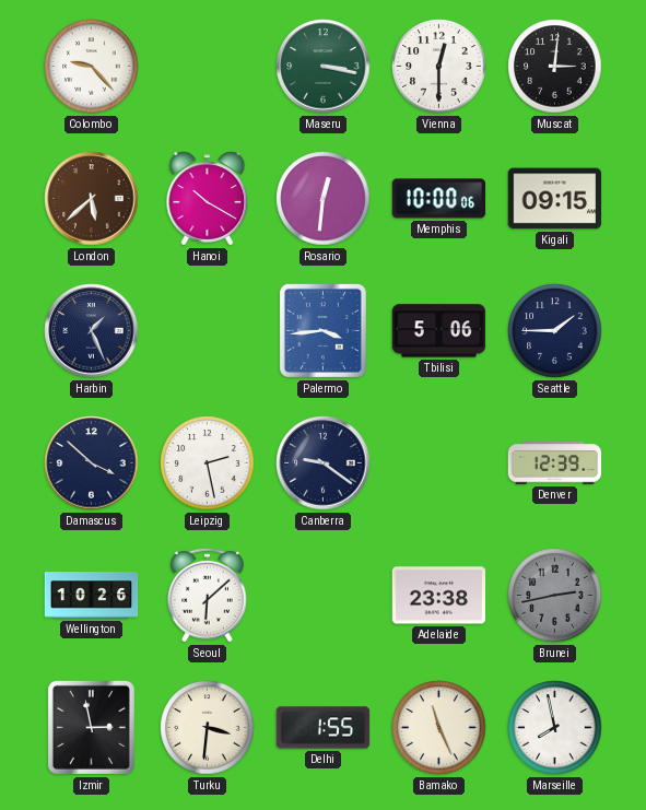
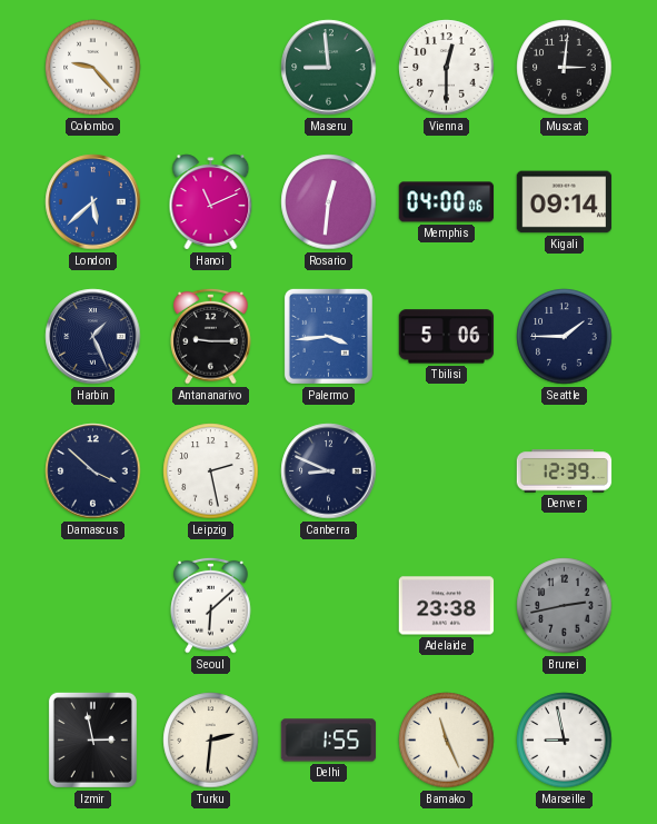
Maseru: 3:17 -> 8:59
London dial: brown -> blue
Hanoi: 10:20 -> 11:11
Memphis: 10:00 -> 04:00
Kigali: 09:15 -> 09:14
Antananarivo: none -> 9:15
Canberra: 9:21 -> 8:49
Wellington: 10:26 -> none
Turku: 3:31 -> 2:31
Marseille: 7:58 -> 8:58
